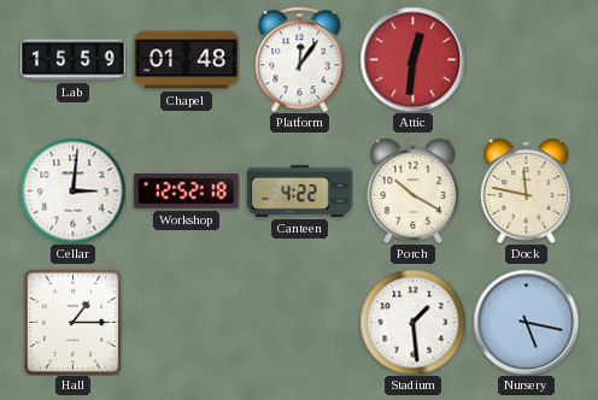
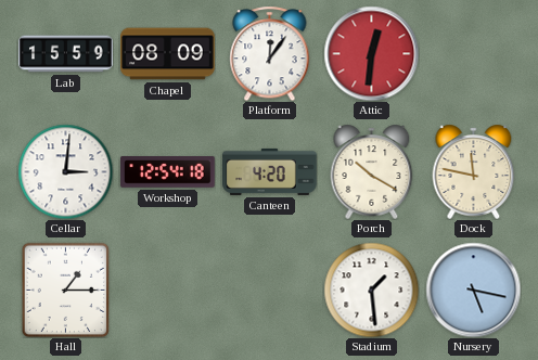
Chapel: 01:48 -> 08:09
Workshop: 12:52 -> 12:54
Canteen: 4:22 -> 4:20
